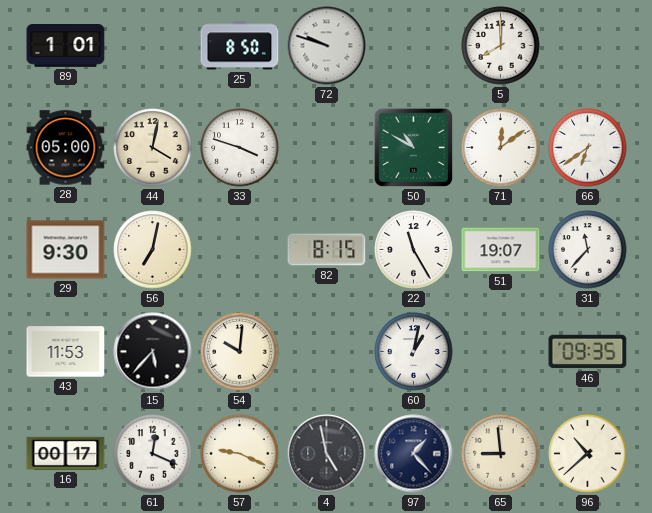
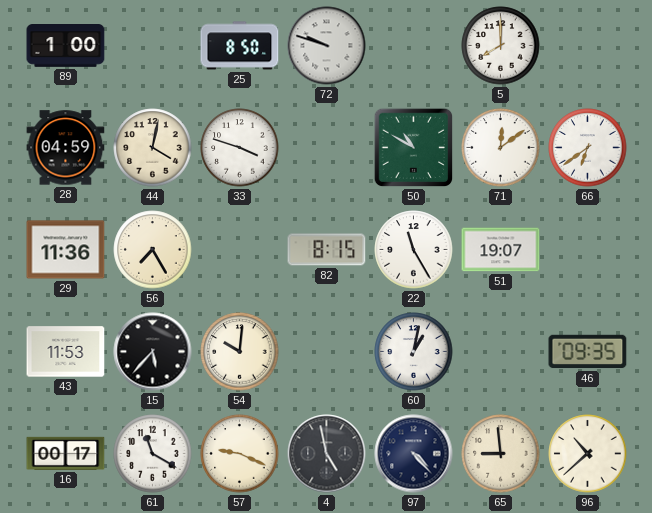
89: 1:01 -> 1:00
28: 05:00 -> 04:59
29: 9:30 -> 11:36
56: 7:02 -> 7:25
31: 11:37 -> none
61: 12:19 -> 11:20
97: 1:23 -> 4:23
